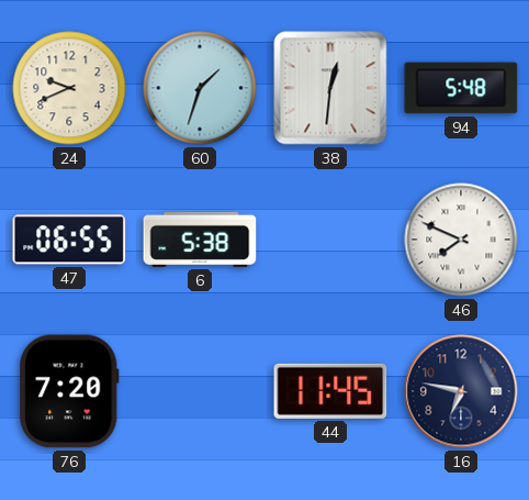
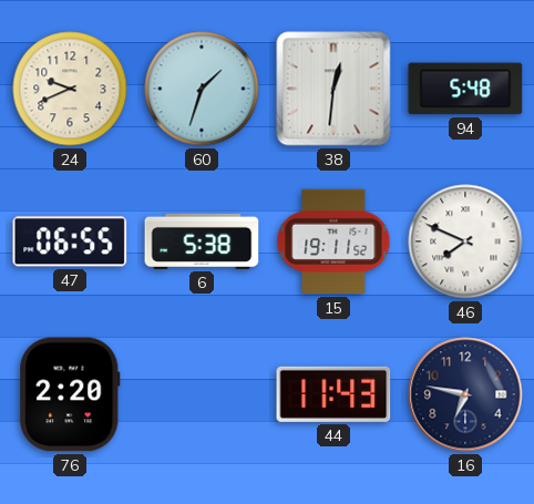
15: none -> 19:11
76: 7:20 -> 2:20
44: 11:45 -> 11:43
